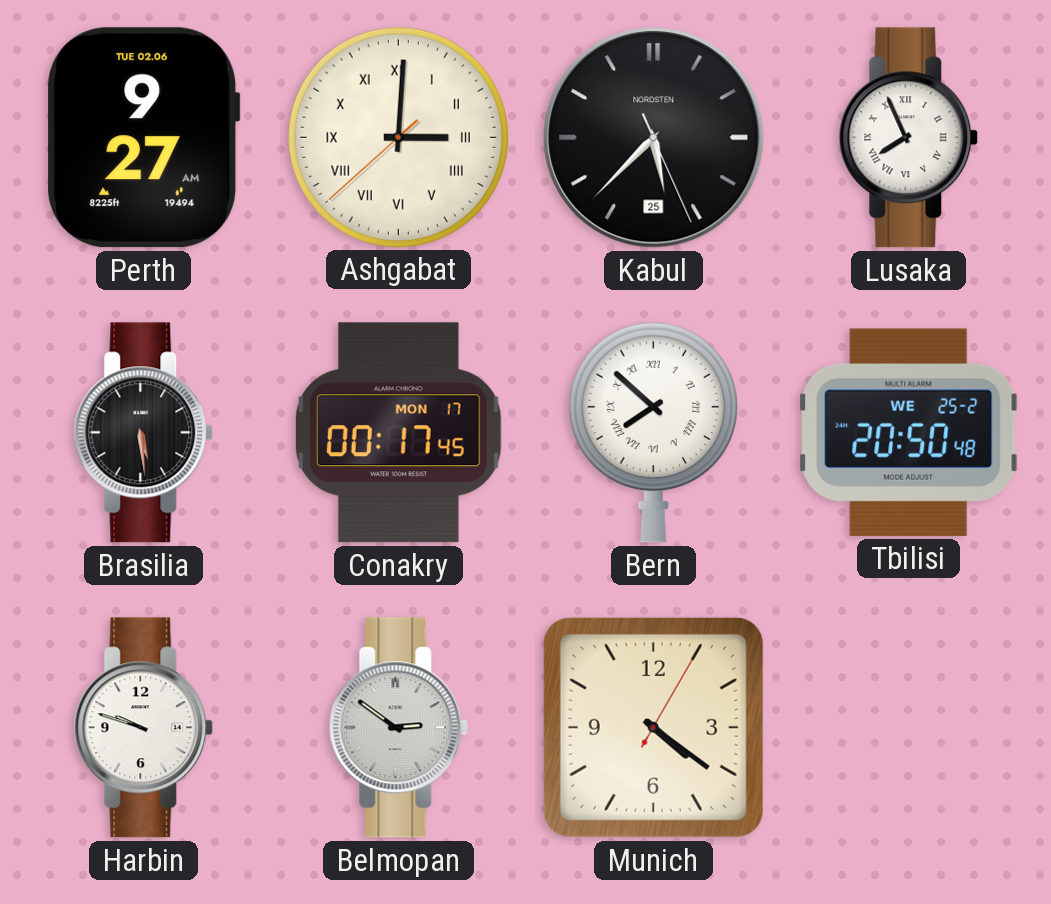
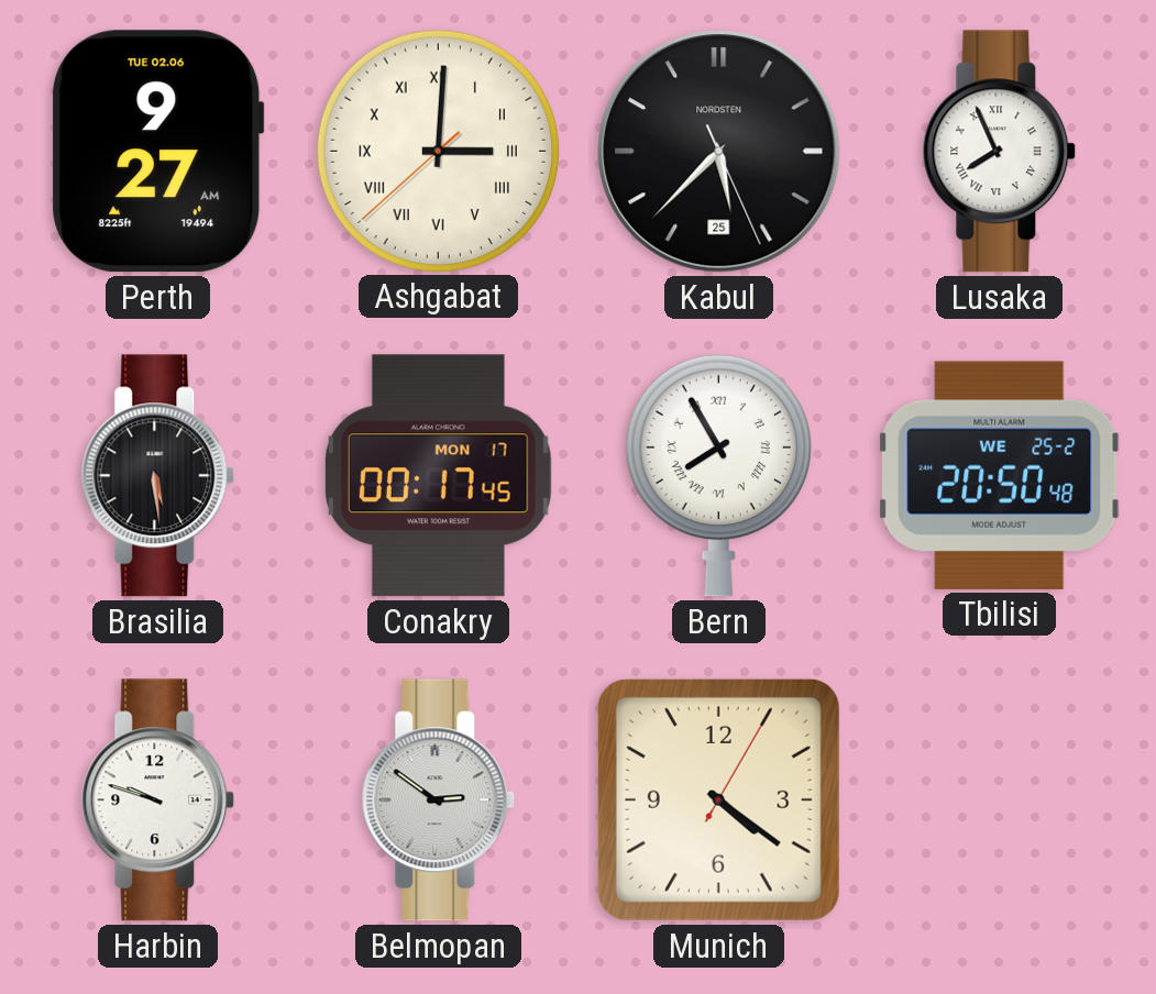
Bern: 7:52 -> 7:55
